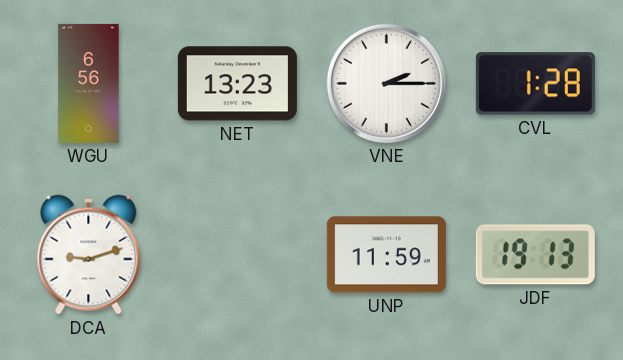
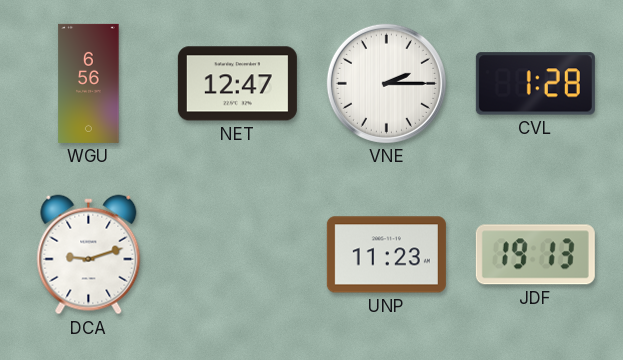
NET: 13:23 -> 12:47
UNP: 11:59 -> 11:23
